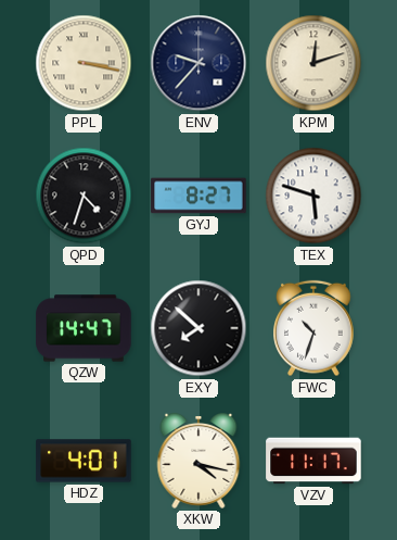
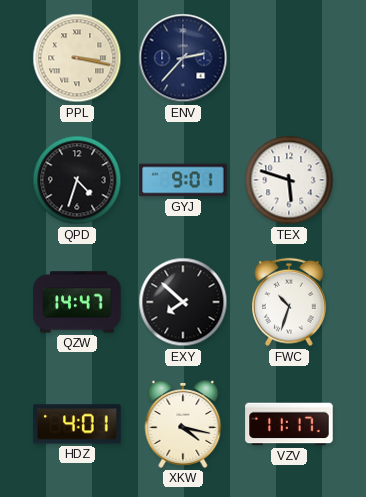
ENV: 9:37 -> 2:37
KPM: 12:12 -> none
GYJ: 8:27 -> 9:01
